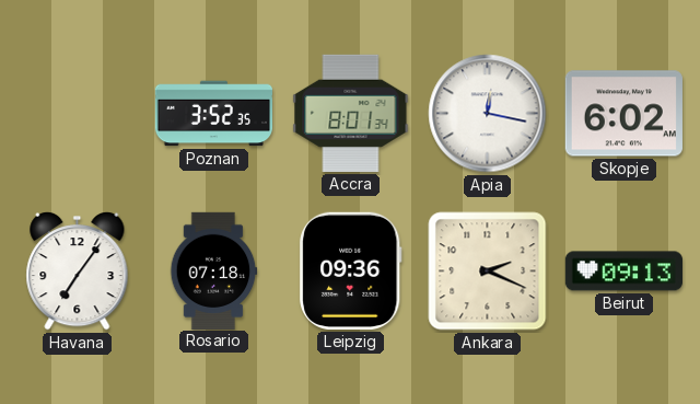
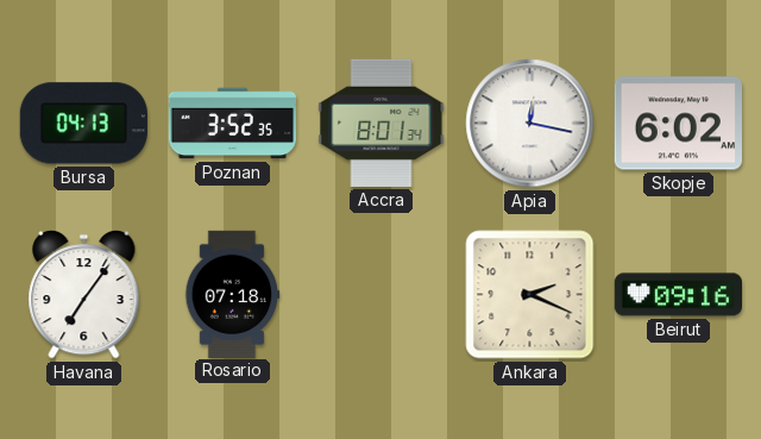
Bursa: none -> 04:13
Leipzig: 09:36 -> none
Beirut: 09:13 -> 09:16
